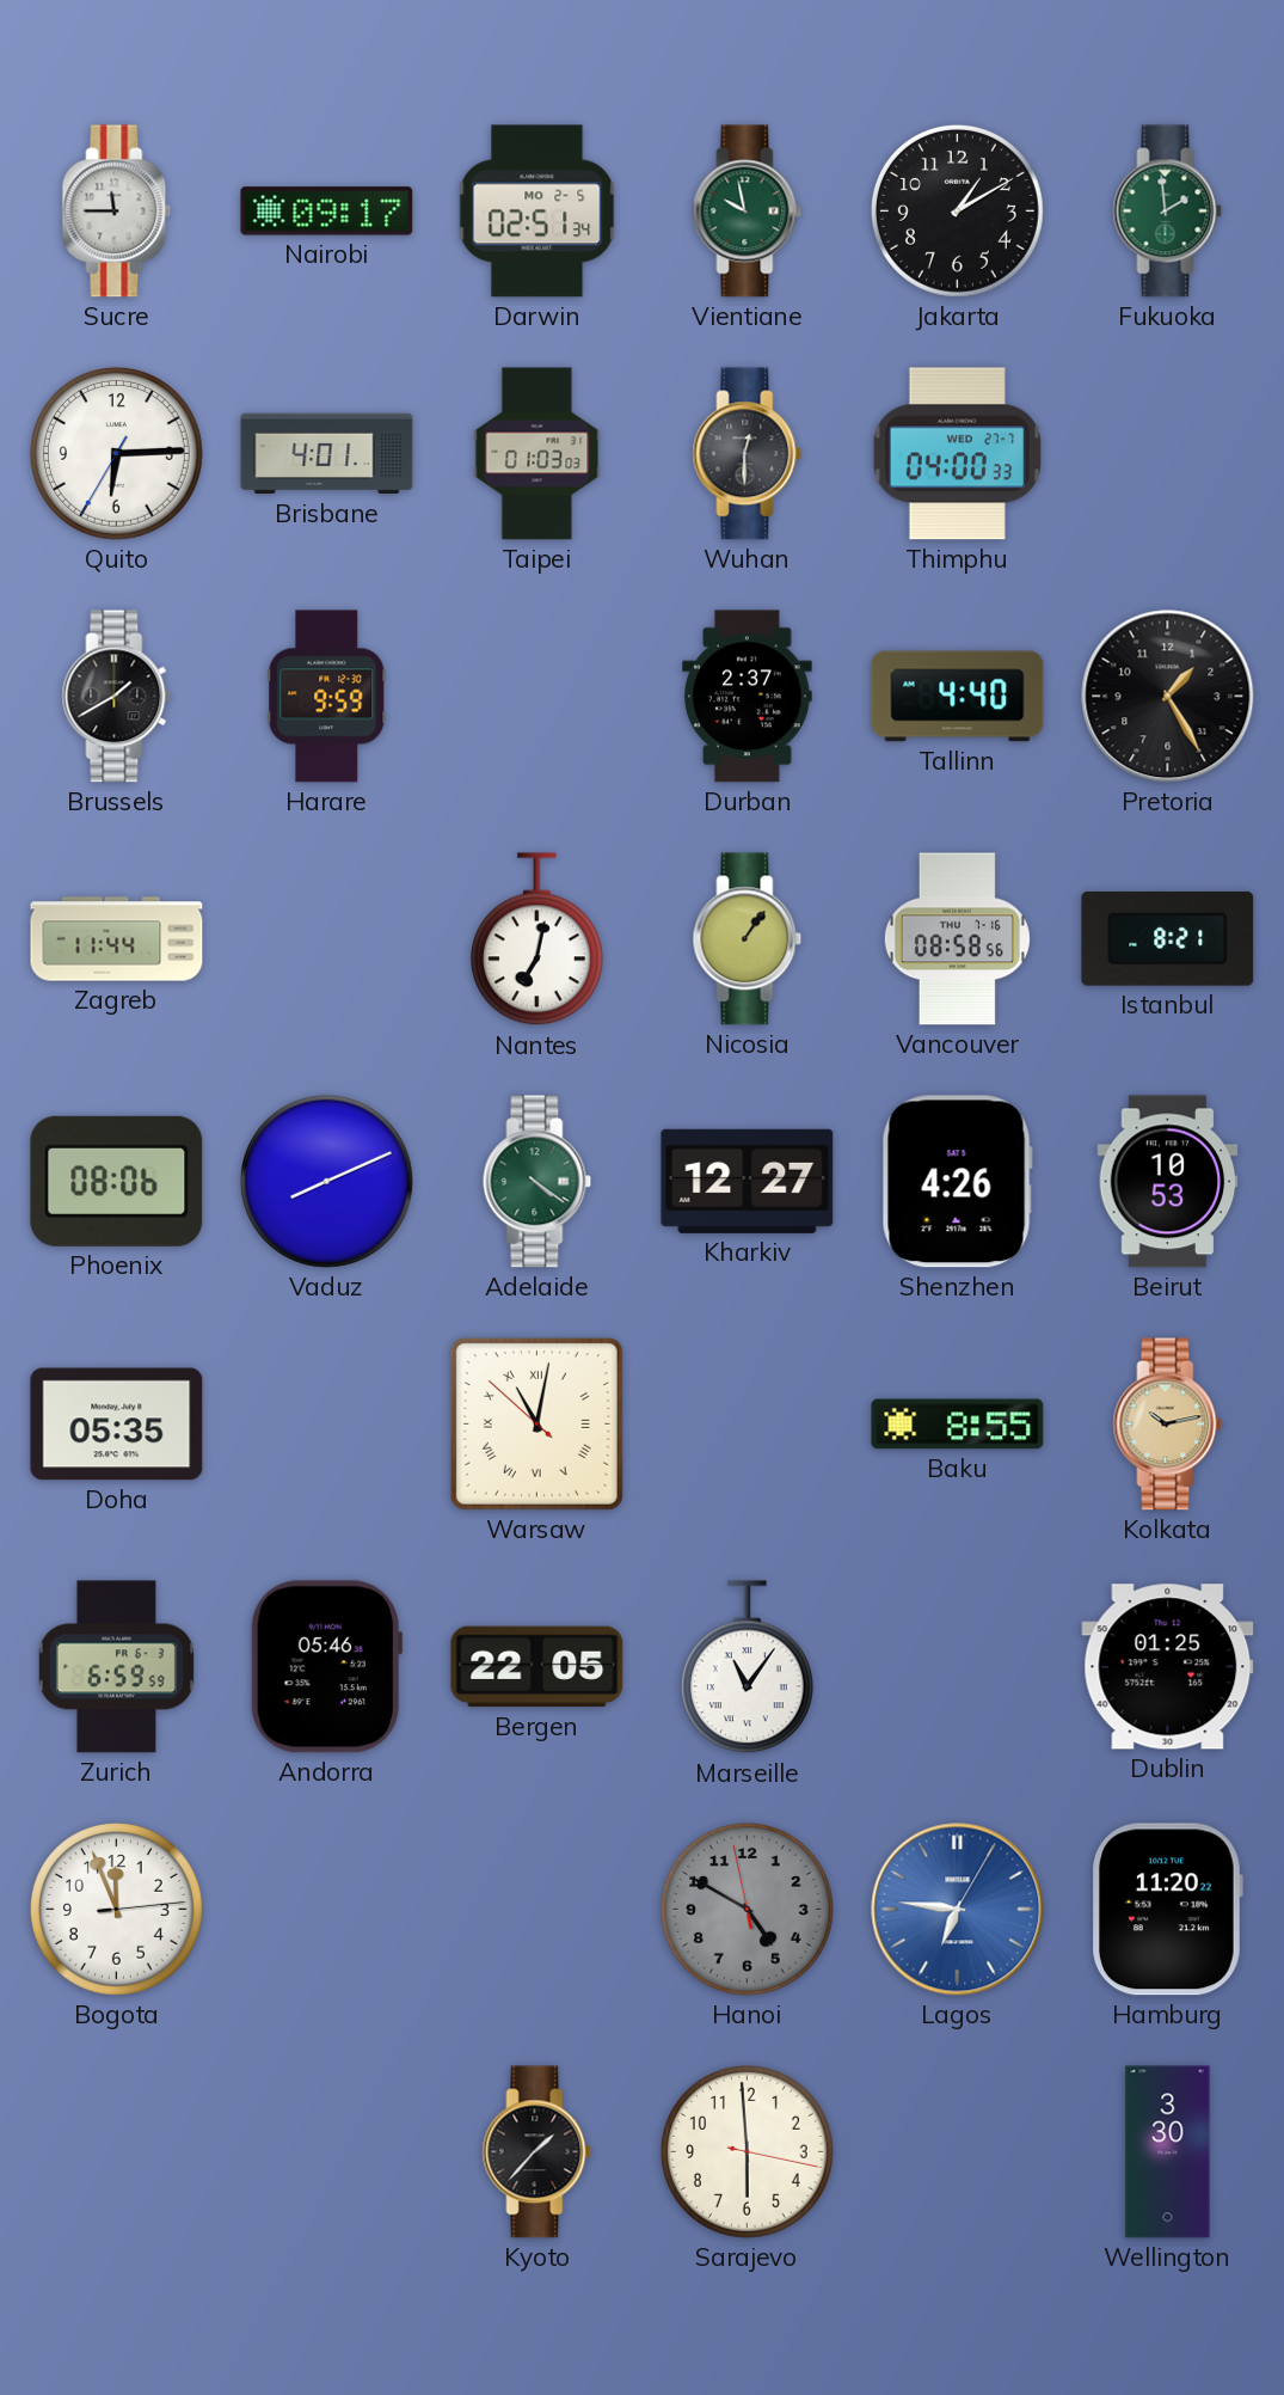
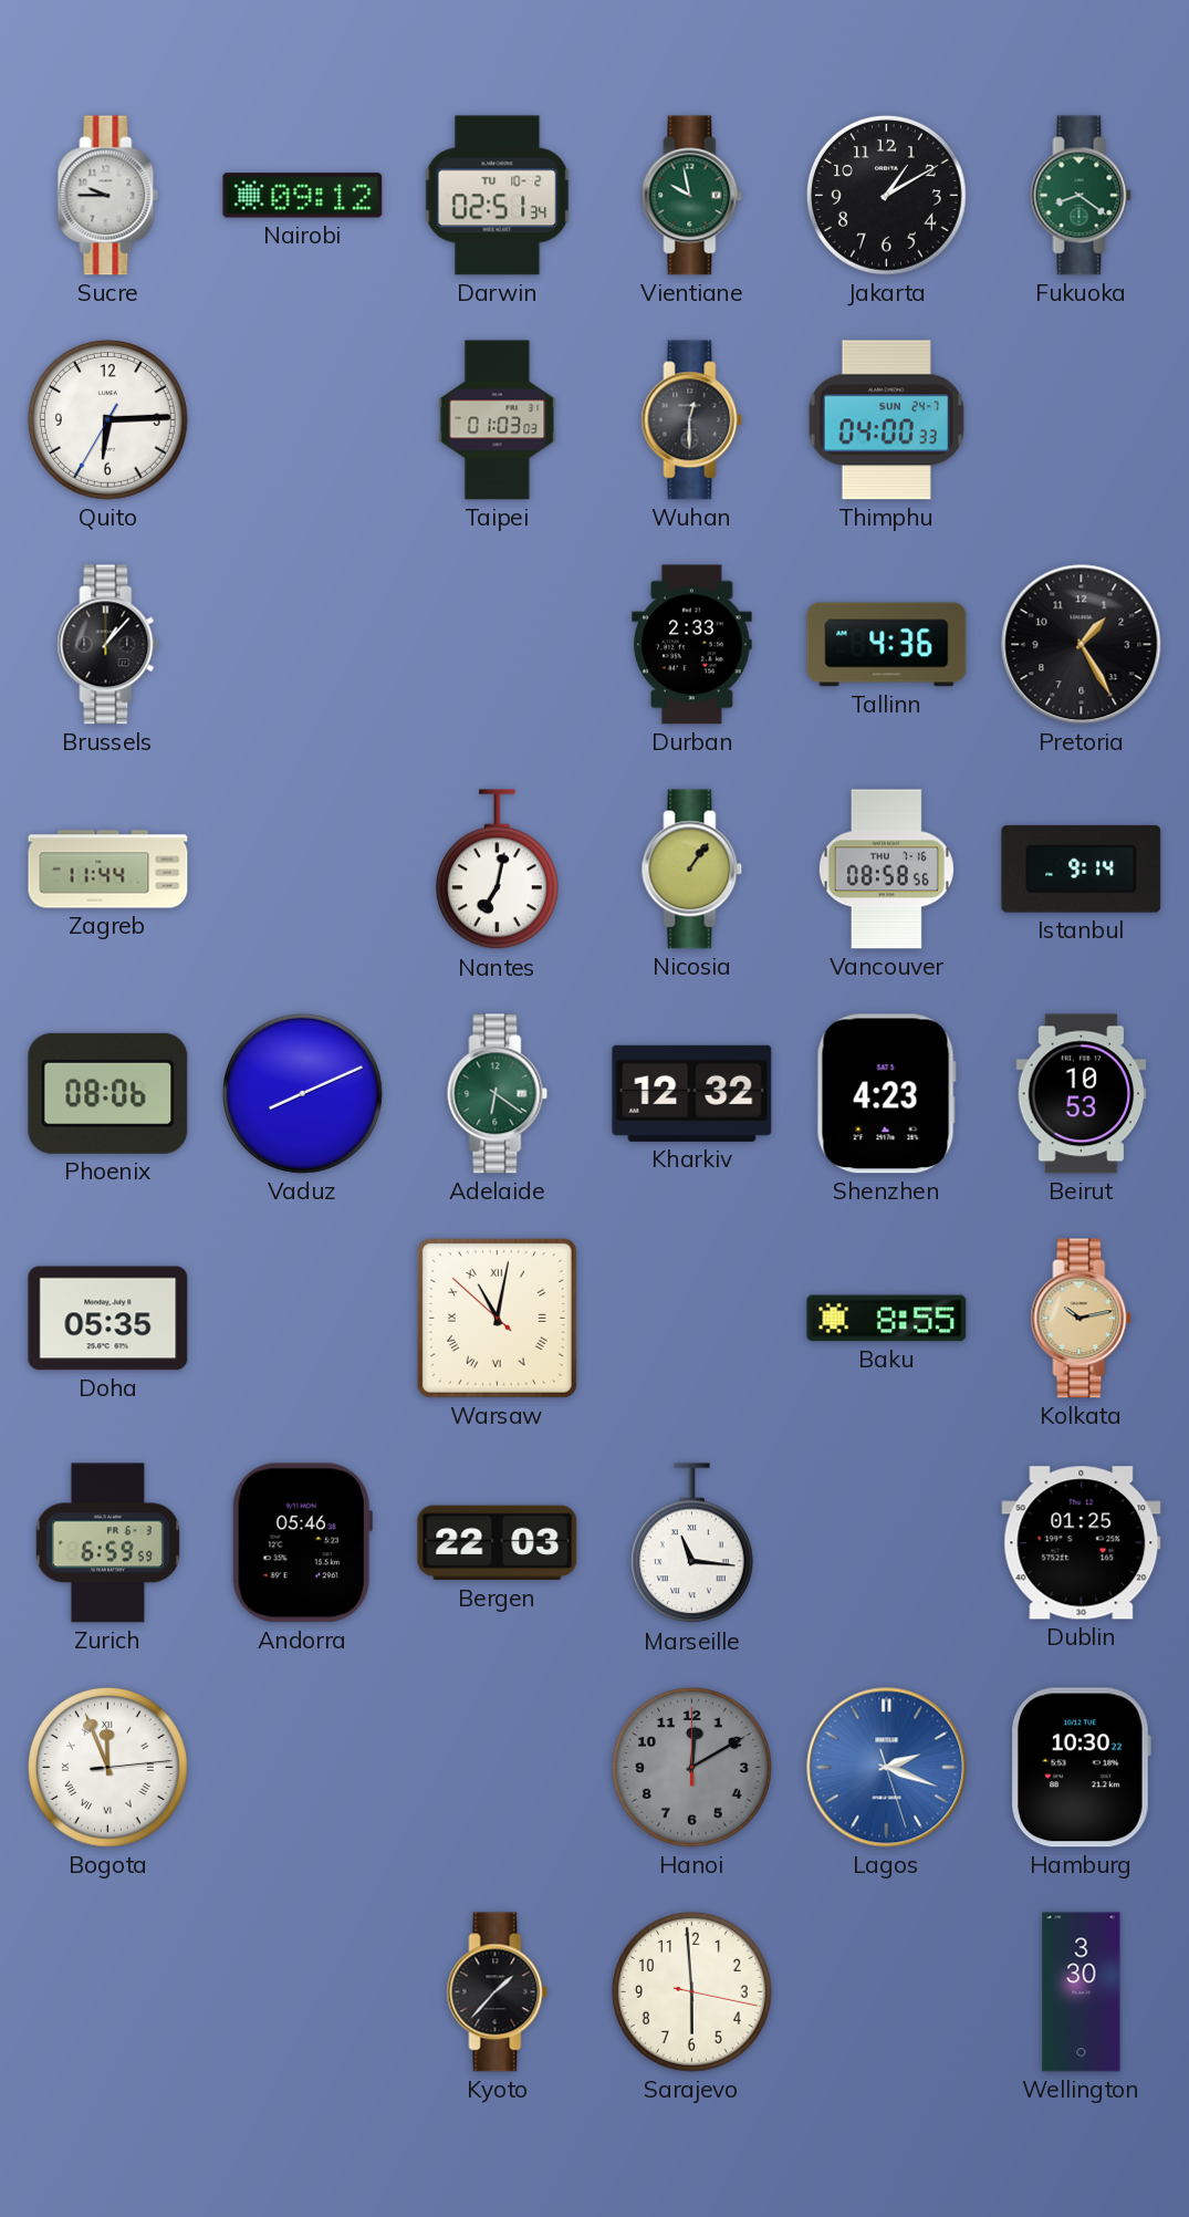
Sucre: 11:45 -> 9:45
Nairobi: 09:17 -> 09:12
Darwin date: MO 2-5 -> TU 10-2
Fukuoka: 1:59 -> 8:21
Brisbane: 4:01 -> none
Thimphu date: WED 27-7 -> SUN 24-7
Brussels: 1:40 -> 1:07
Harare: 9:59 -> none
Durban: 2:37 -> 2:33
Tallinn: 4:40 -> 4:36
Istanbul: 8:21 -> 9:14
Adelaide: 4:21 -> 6:21
Kharkiv: 12:27 -> 12:32
Shenzhen: 4:26 -> 4:23
Bergen: 22:05 -> 22:03
Marseille: 11:06 -> 11:16
Bogota numerals: Arabic -> Roman
Hanoi: 4:49 -> 12:10
Lagos: 6:46 -> 2:18
Hamburg: 11:20 -> 10:30
